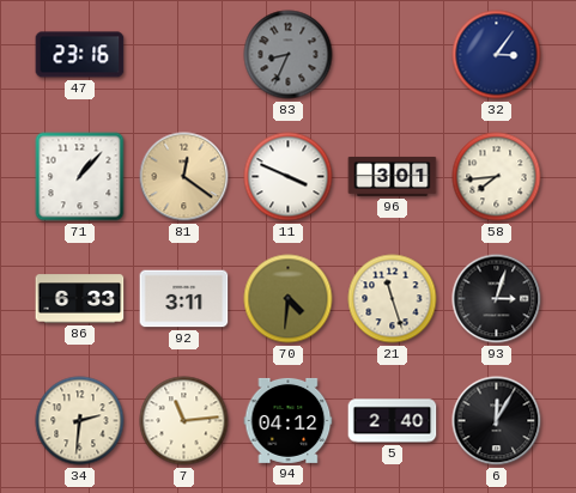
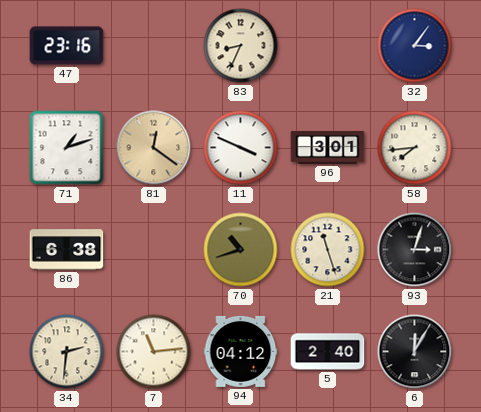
83 dial: grey -> cream
71: 1:07 -> 1:12
86: 6:33 -> 6:38
92: 3:11 -> none
70: 4:31 -> 10:42
